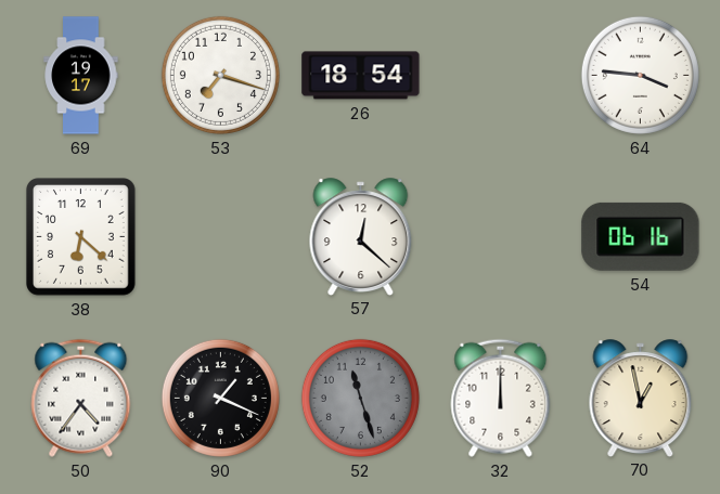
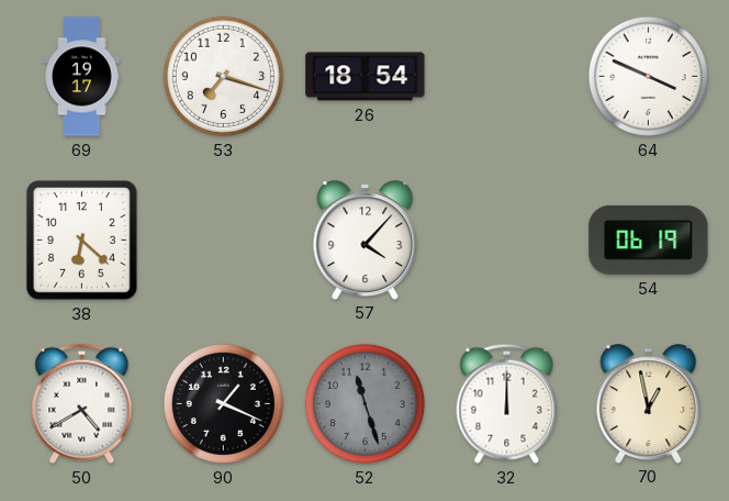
64: 3:46 -> 3:49
57: 12:22 -> 4:07
54: 06:16 -> 06:19
50: 4:36 -> 4:40
